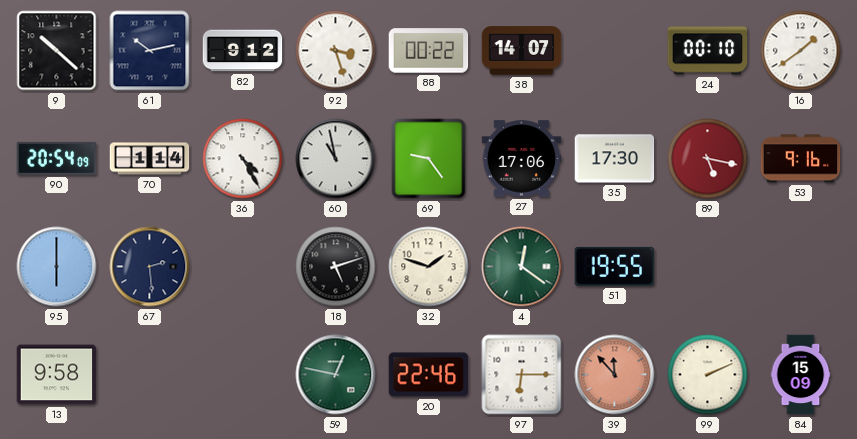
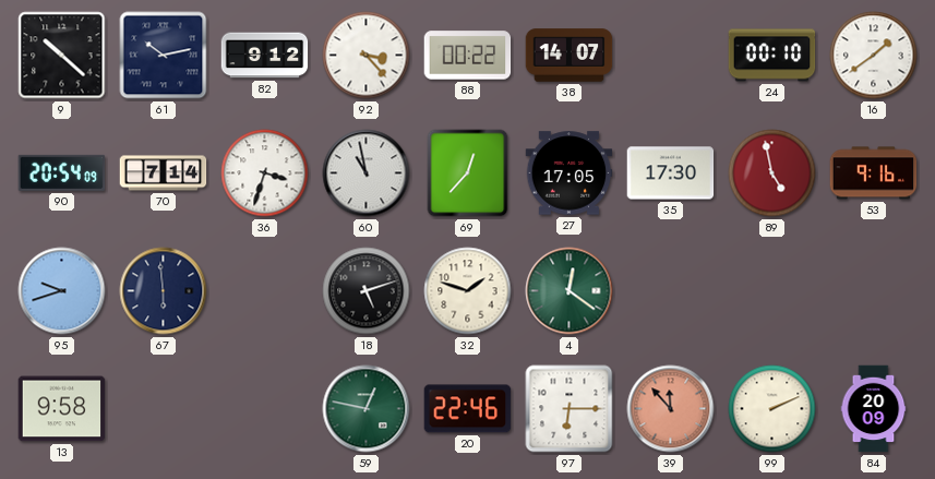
92: 3:27 -> 3:23
70: 1:14 -> 7:14
36: 4:25 -> 3:33
69: 9:24 -> 12:37
27: 17:06 -> 17:05
89: 5:17 -> 4:58
95: 6:00 -> 9:42
67: 2:29 -> 5:59
51: 19:55 -> none
84: 15:09 -> 20:09
